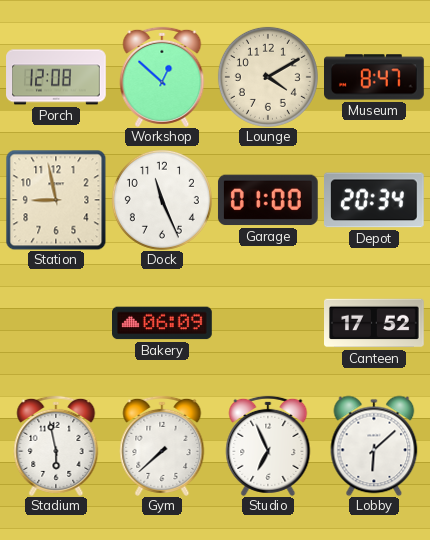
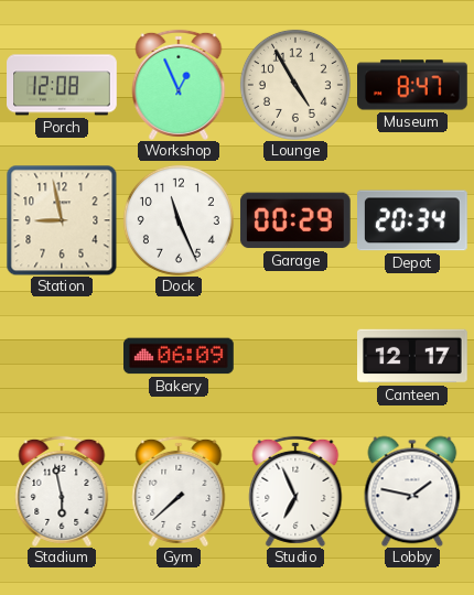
Workshop: 12:52 -> 12:56
Lounge: 4:10 -> 4:55
Garage: 01:00 -> 00:29
Canteen: 17:52 -> 12:17
Lobby: 6:08 -> 1:47
